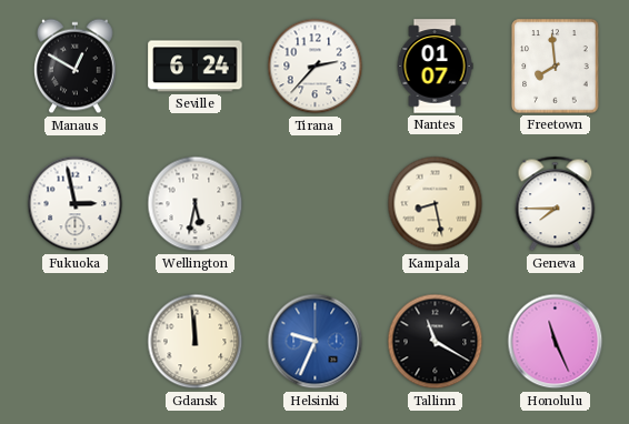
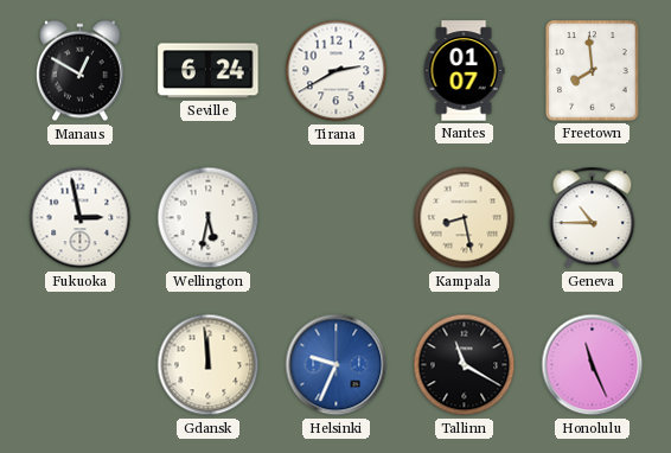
Tirana: 2:37 -> 2:40
Geneva: 7:45 -> 10:45
